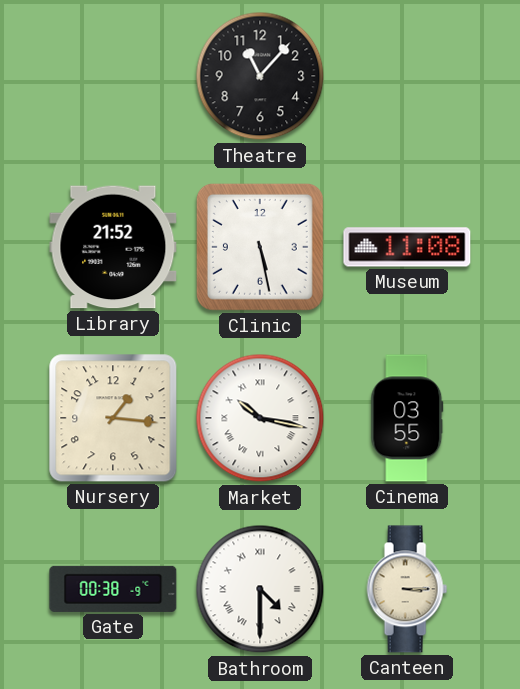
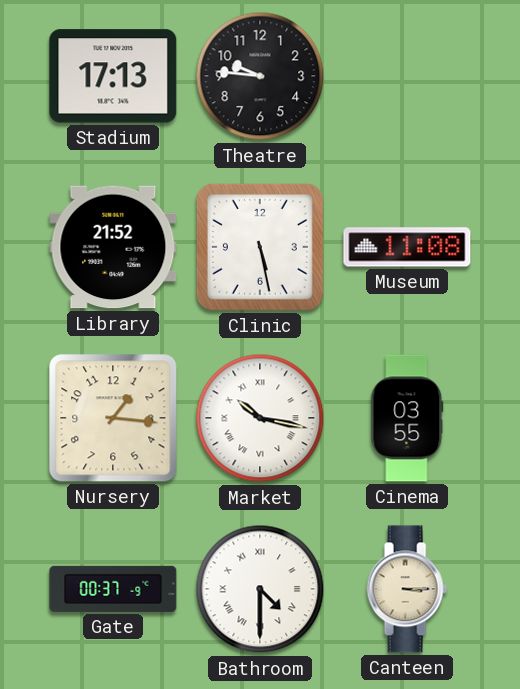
Stadium: none -> 17:13
Theatre: 11:07 -> 9:46
Gate: 00:38 -> 00:37
